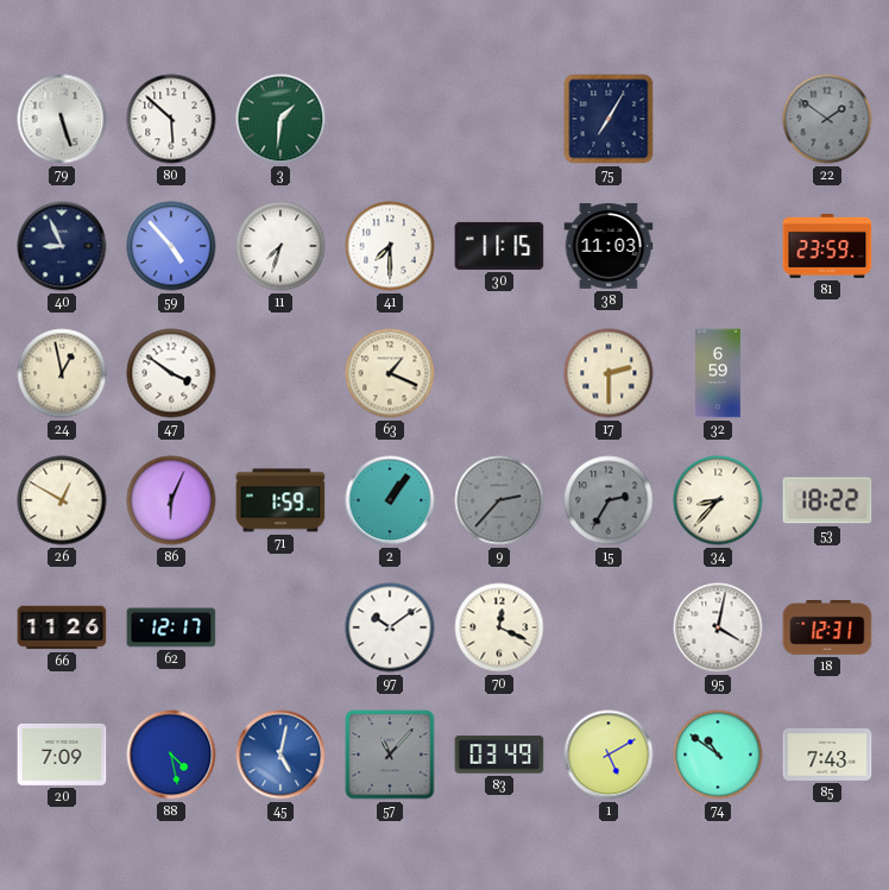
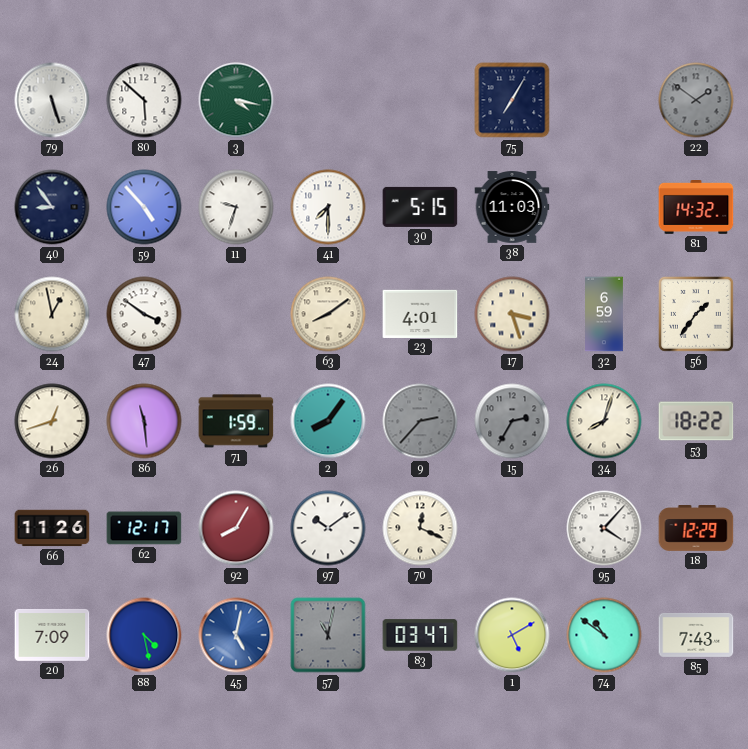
3: 1:31 -> 4:17
40: 8:56 -> 8:54
11: 7:33 -> 9:33
30: 11:15 -> 5:15
81: 23:59 -> 14:32
63: 1:19 -> 8:09
23: none -> 4:01
17: 2:30 -> 3:27
56: none -> 1:36
26: 12:50 -> 12:42
86: 6:04 -> 11:29
2: 1:06 -> 8:06
34: 8:37 -> 8:03
92: none -> 8:05
95: 4:02 -> 4:07
18: 12:31 -> 12:29
57: 11:07 -> 11:02
83: 03:49 -> 03:47
